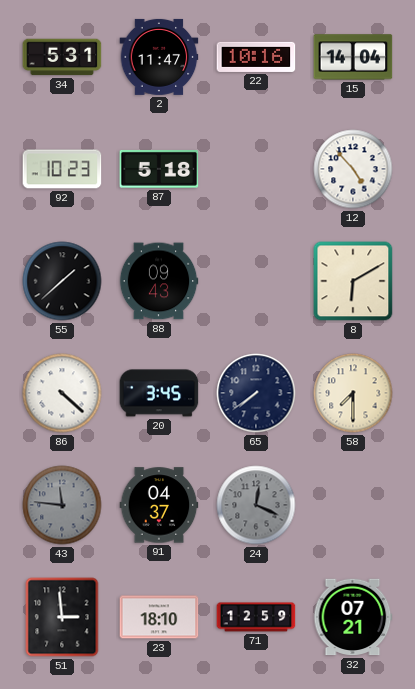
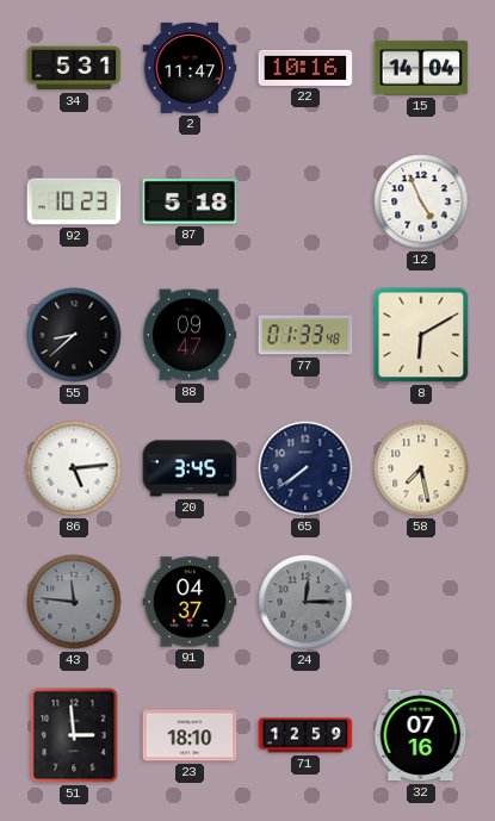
12: 4:53 -> 4:56
55: 1:38 -> 8:38
88: 09:43 -> 09:47
77: none -> 01:33
86: 4:22 -> 5:14
58: 7:30 -> 7:28
24: 12:19 -> 12:15
32: 07:21 -> 07:16
